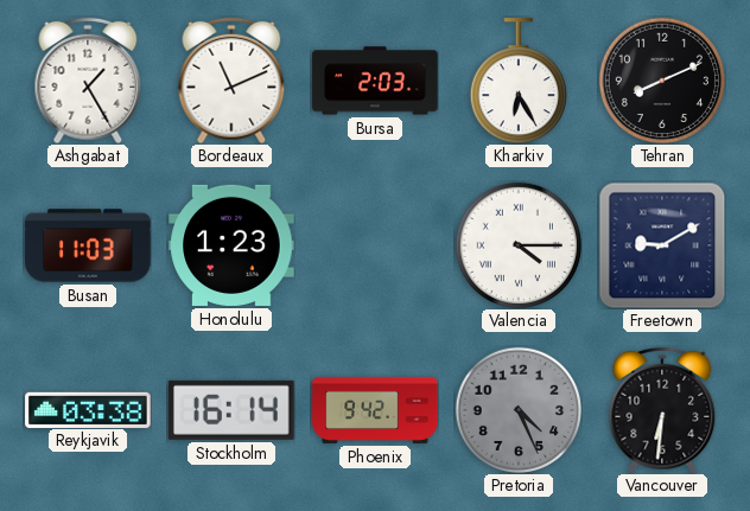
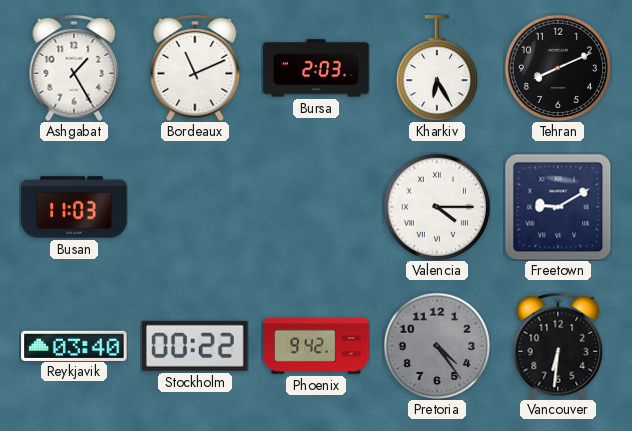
Honolulu: 1:23 -> none
Reykjavik: 03:38 -> 03:40
Stockholm: 16:14 -> 00:22
Pretoria: 4:26 -> 4:24
